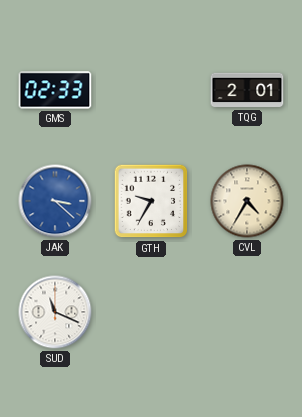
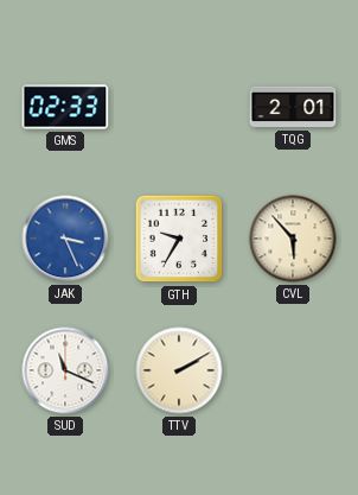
JAK: 3:22 -> 3:26
CVL: 4:35 -> 5:53
TTV: none -> 2:10
